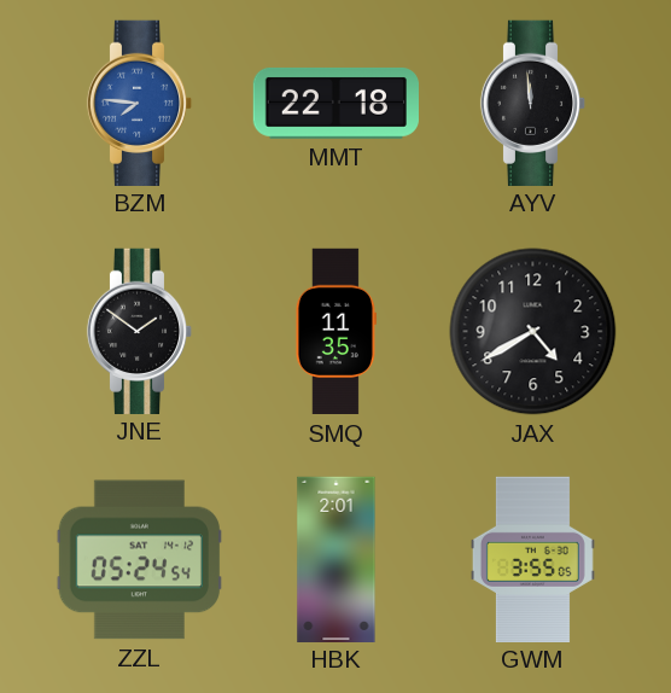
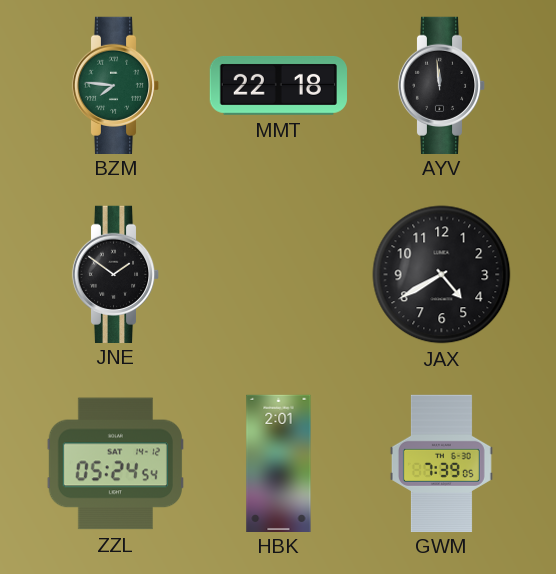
BZM dial: blue -> green
SMQ: 11:35 -> none
GWM: 3:55 -> 7:39
